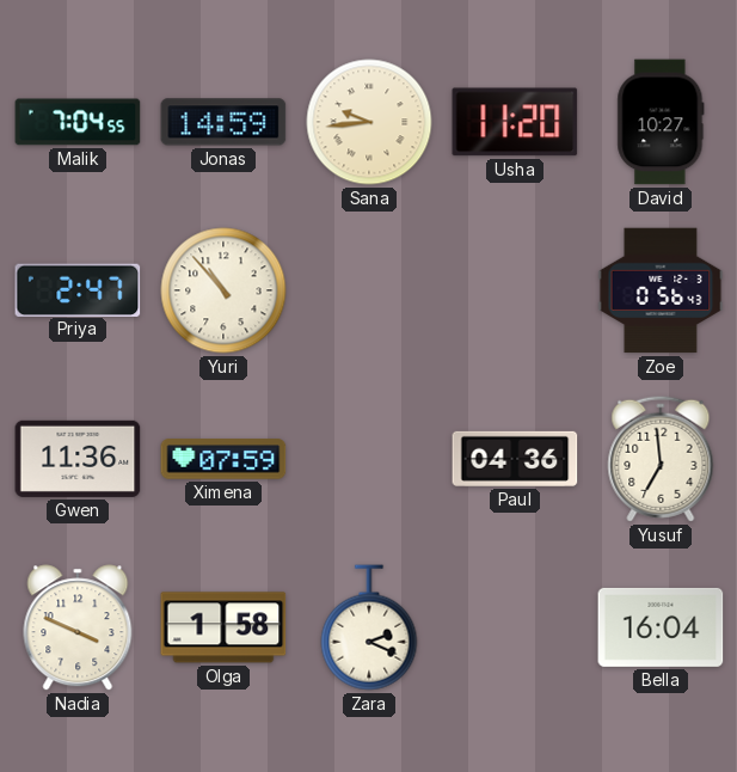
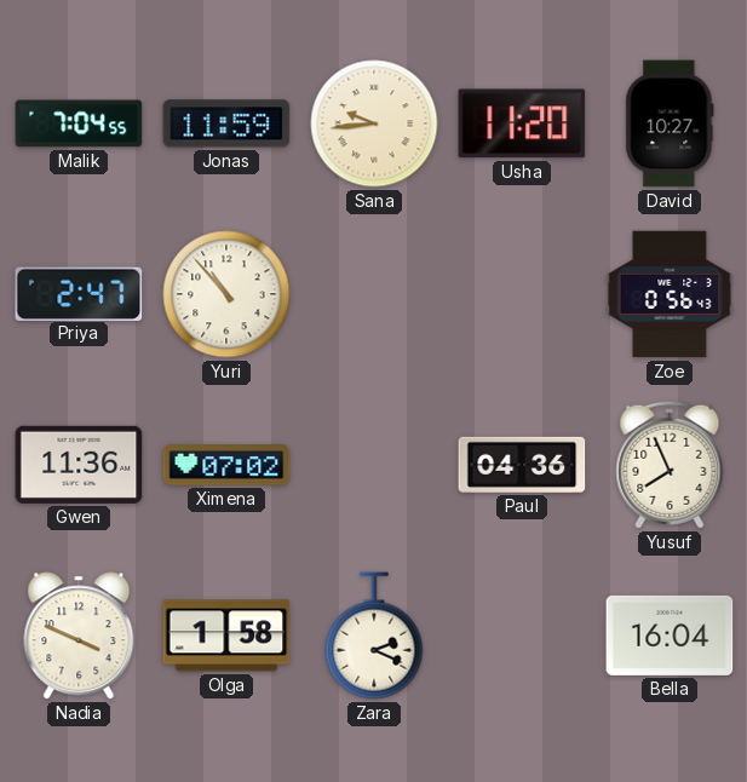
Jonas: 14:59 -> 11:59
Ximena: 07:59 -> 07:02
Yusuf: 6:59 -> 7:56
